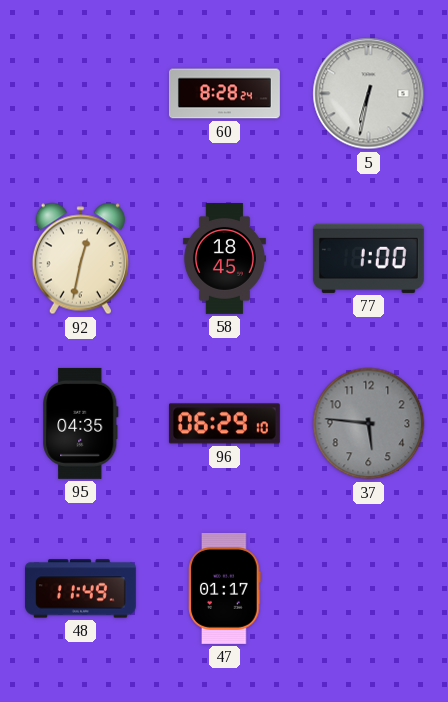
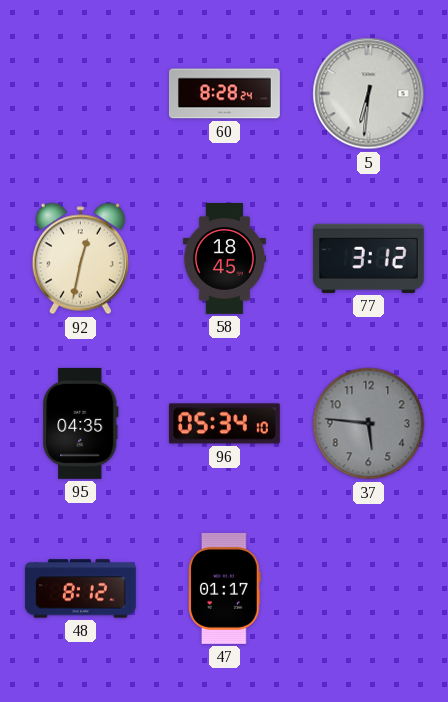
5: 6:32 -> 6:31
77: 1:00 -> 3:12
96: 06:29 -> 05:34
48: 11:49 -> 8:12
